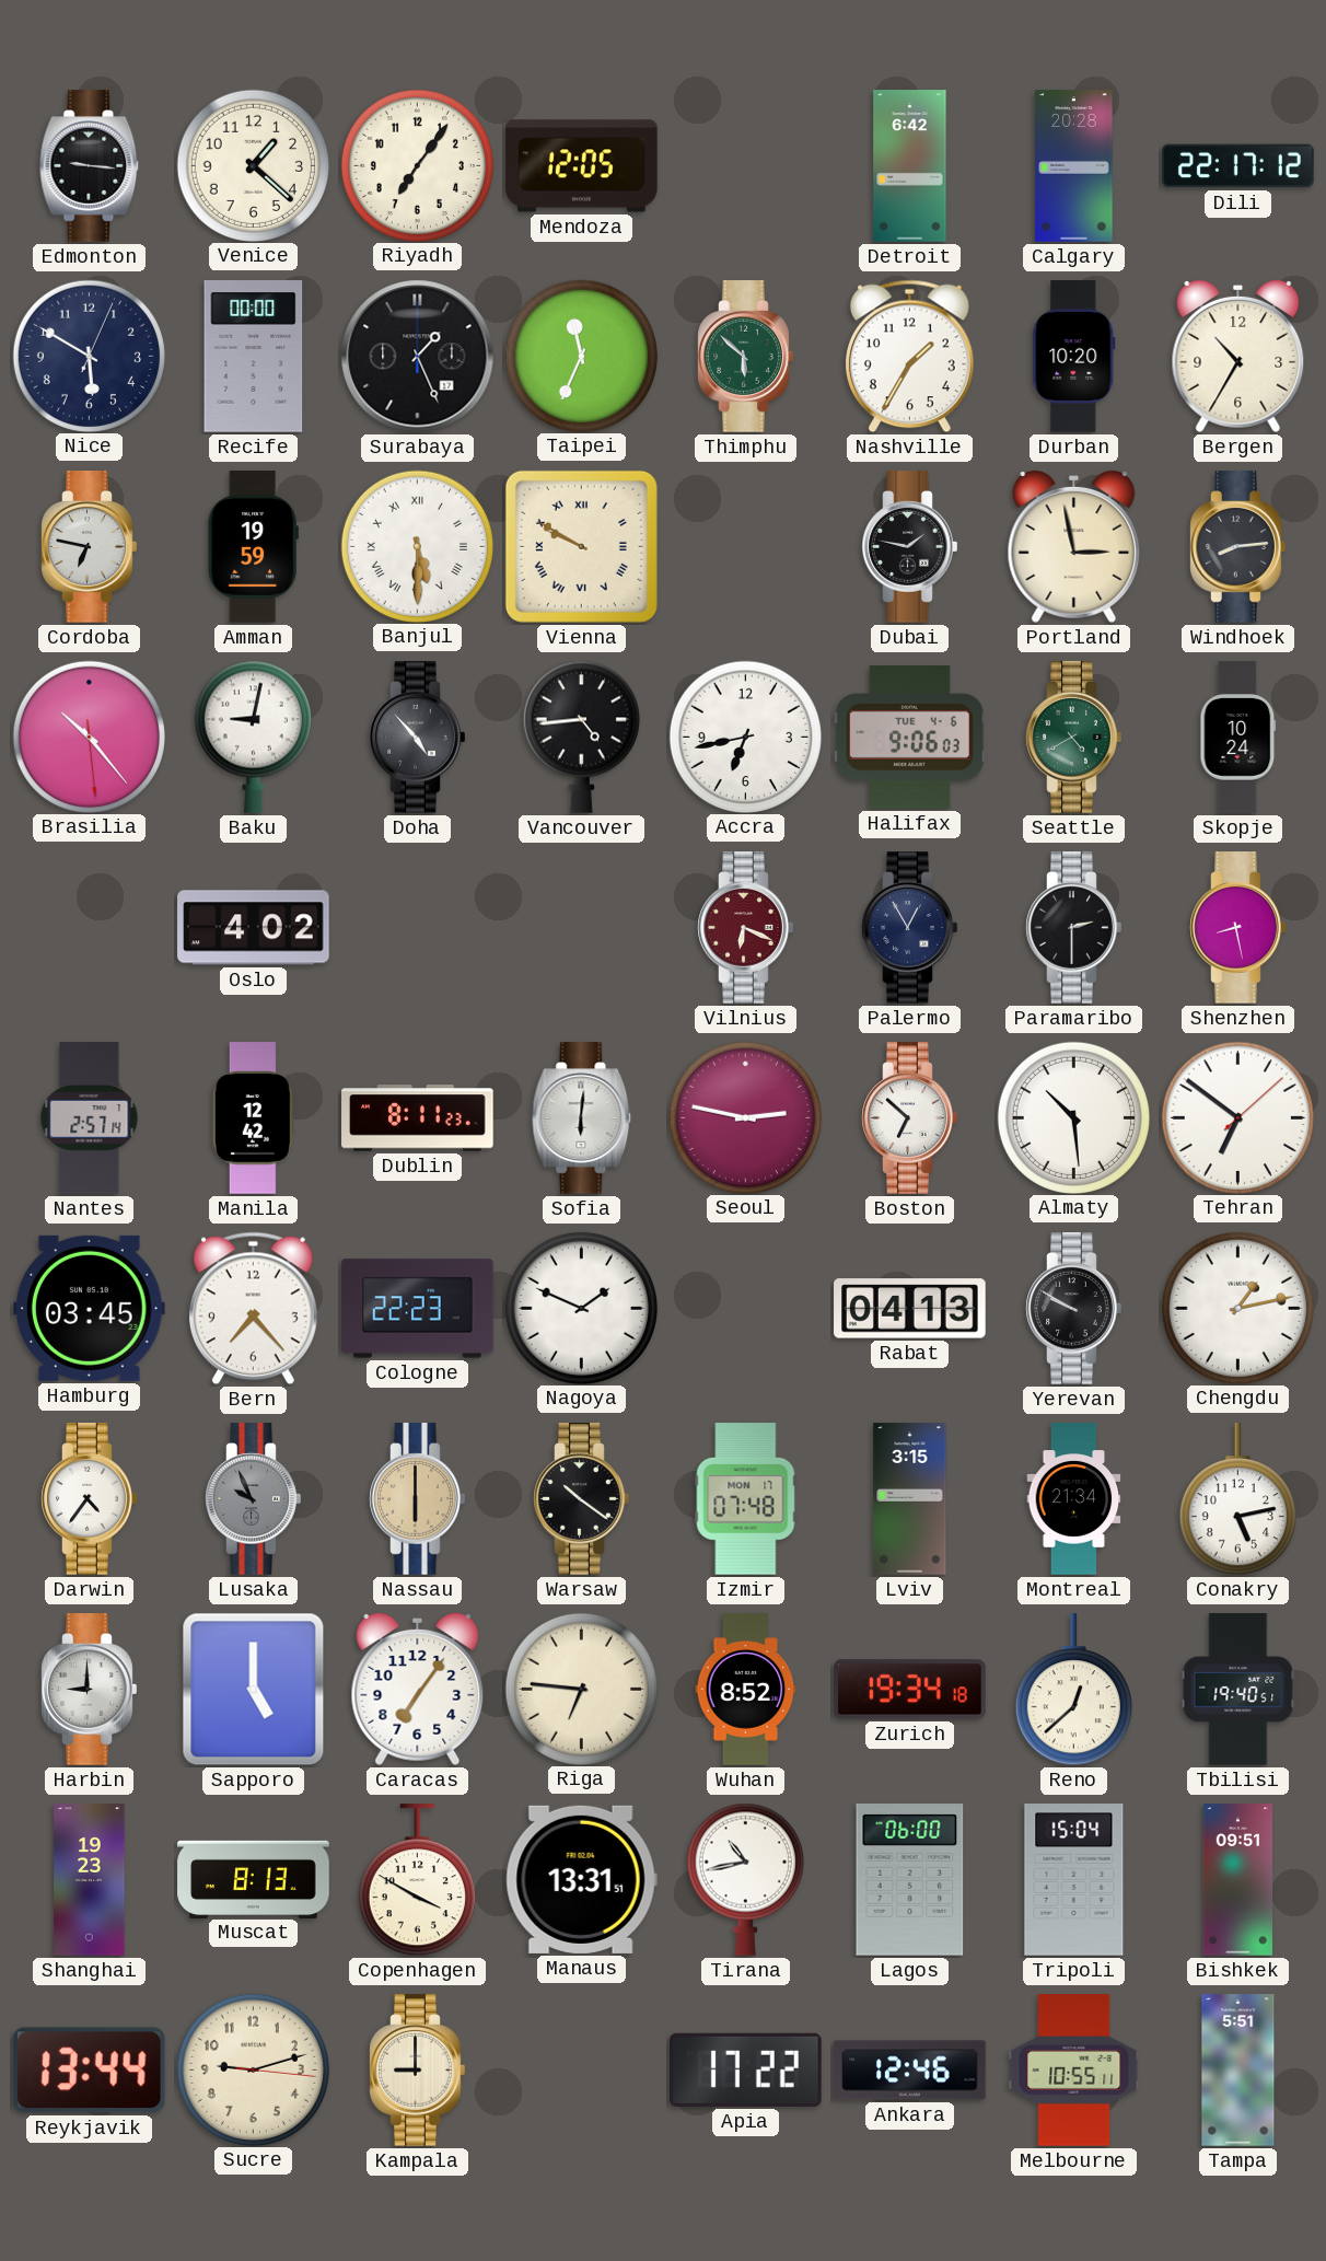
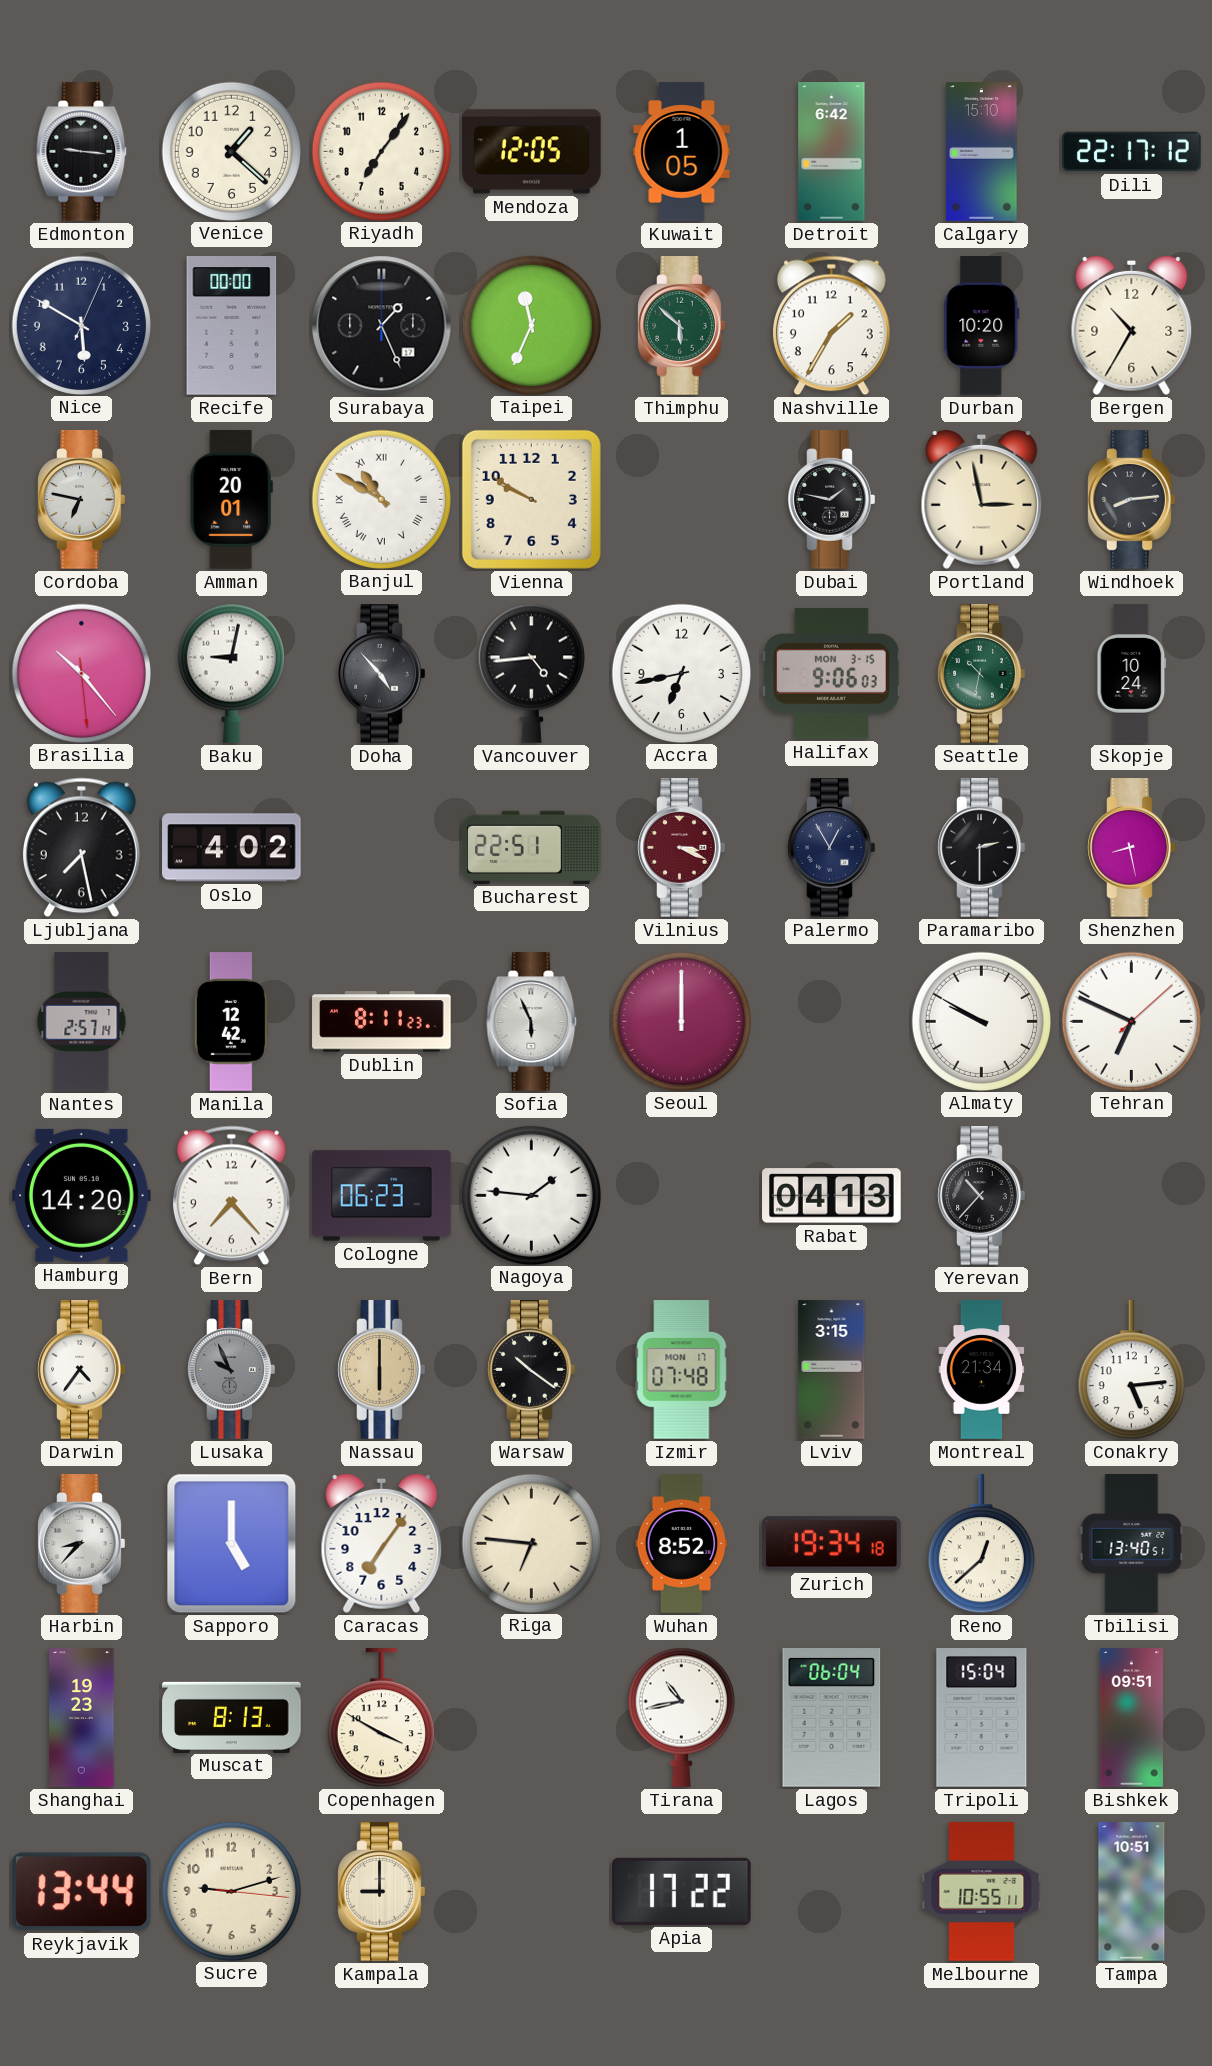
Kuwait: none -> 1:05
Calgary: 20:28 -> 15:10
Amman: 19:59 -> 20:01
Banjul: 5:30 -> 10:50
Vienna numerals: Roman -> Arabic
Halifax date: TUE 4-6 -> MON 3-15
Seattle: 4:40 -> 10:32
Ljubljana: none -> 7:28
Bucharest: none -> 22:51
Vilnius: 6:19 -> 3:19
Sofia: 6:01 -> 5:56
Seoul: 2:47 -> 12:00
Boston: 6:52 -> none
Almaty: 10:29 -> 9:50
Tehran: 6:51 -> 6:49
Hamburg: 03:45 -> 14:20
Cologne: 22:23 -> 06:23
Nagoya: 1:49 -> 1:46
Yerevan: 9:50 -> 10:37
Chengdu: 1:13 -> none
Conakry: 5:13 -> 5:14
Harbin: 9:00 -> 8:37
Tbilisi: 19:40 -> 13:40
Manaus: 13:31 -> none
Lagos: 06:00 -> 06:04
Ankara: 12:46 -> none
Tampa: 5:51 -> 10:51
